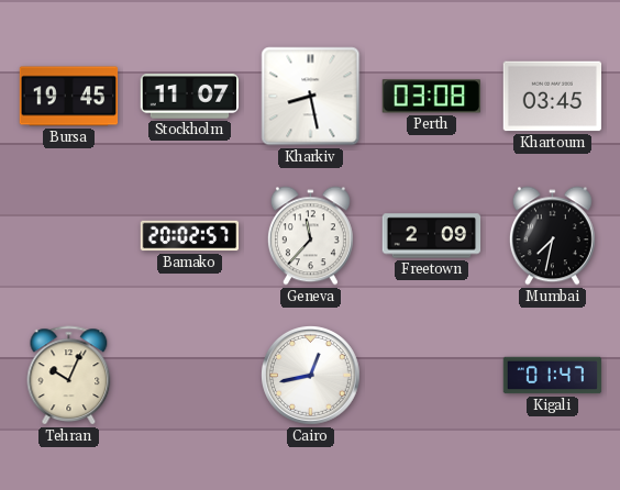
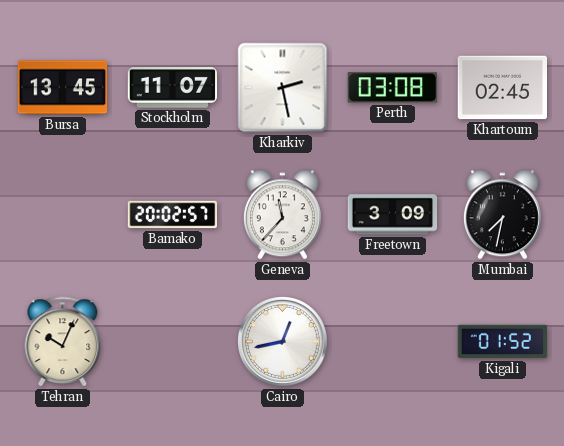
Bursa: 19:45 -> 13:45
Kharkiv: 8:28 -> 2:28
Khartoum: 03:45 -> 02:45
Freetown: 2:09 -> 3:09
Kigali: 01:47 -> 01:52
